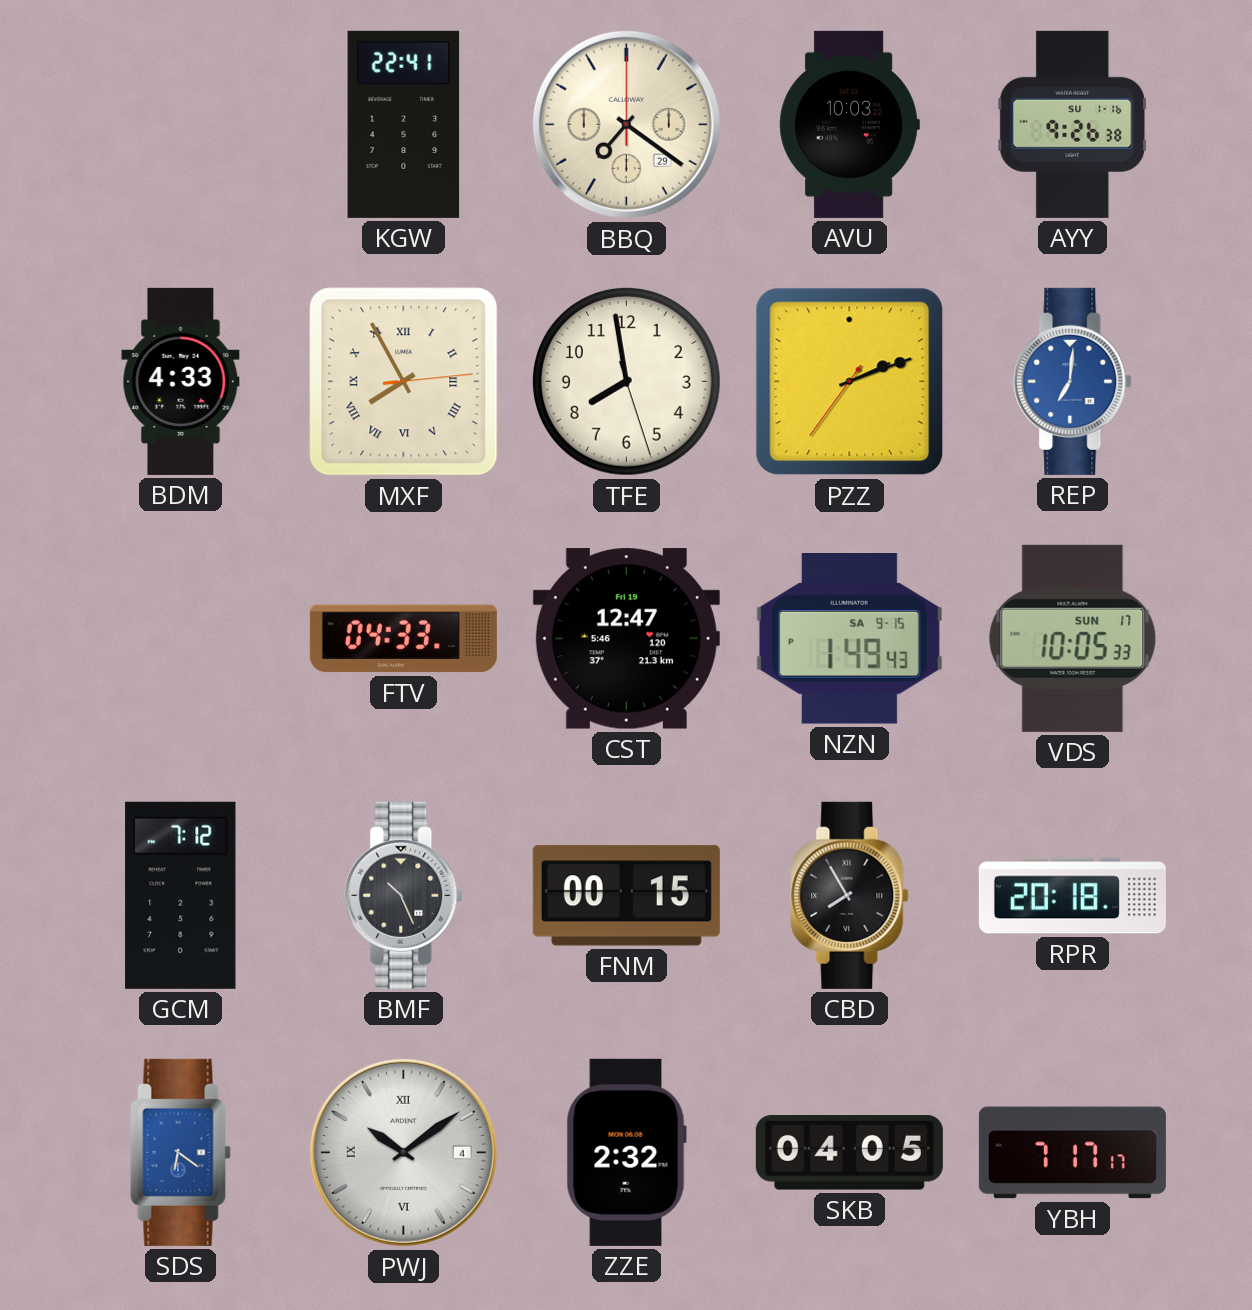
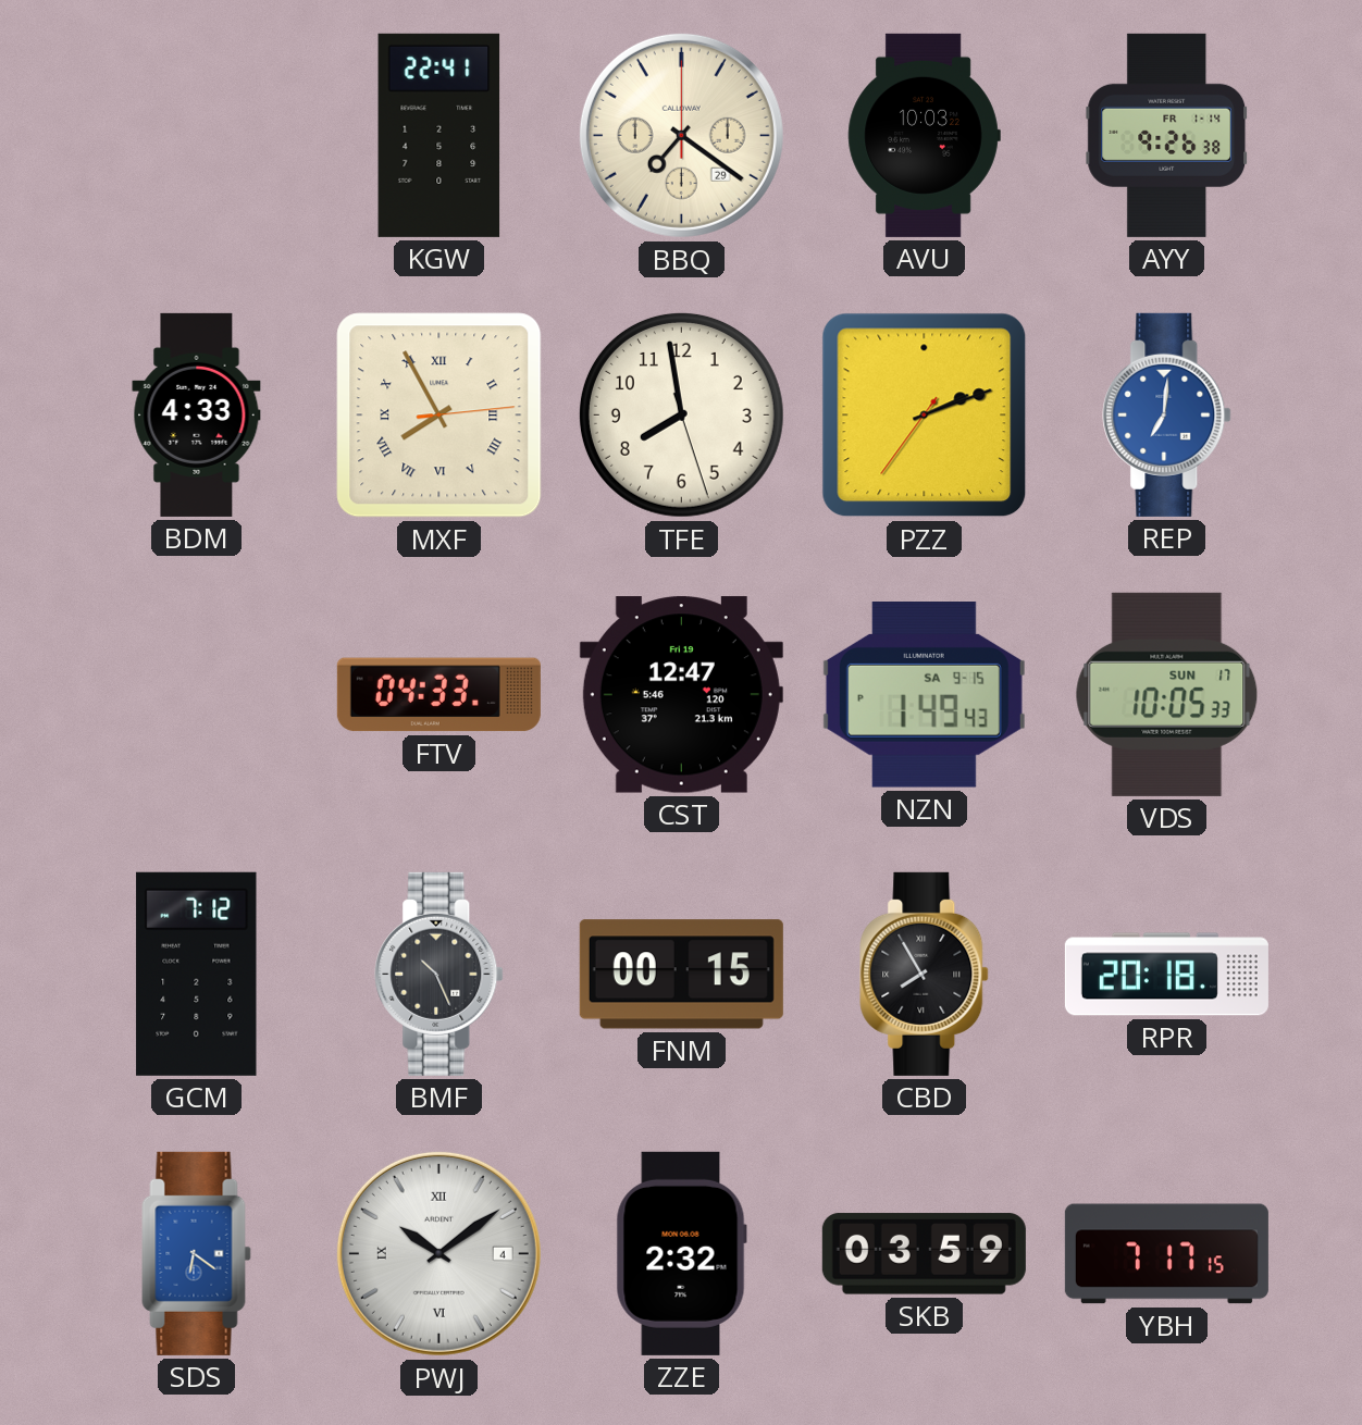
AYY date: SU 1-16 -> FR 1-14
SKB: 04:05 -> 03:59
YBH: 7:17:17 -> 7:17:15
